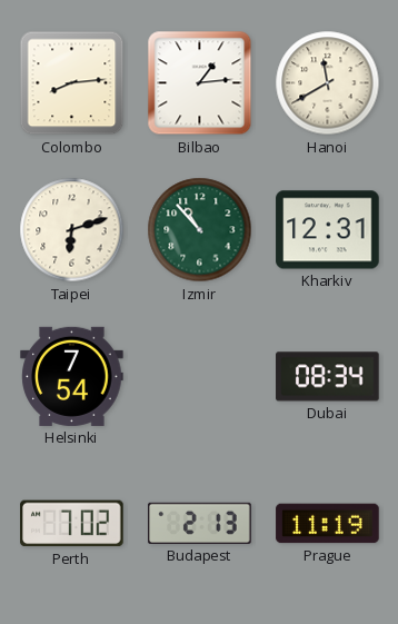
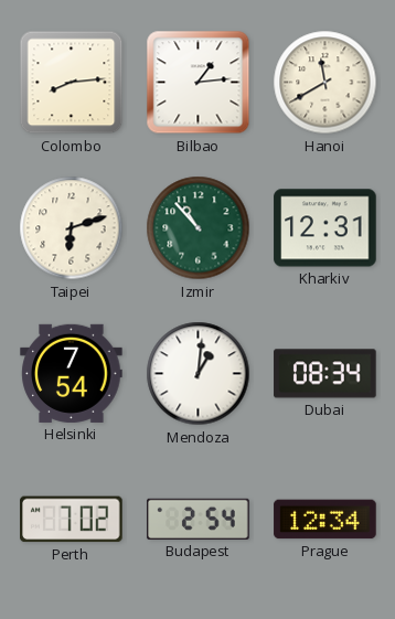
Mendoza: none -> 1:01
Budapest: 2:13 -> 2:54
Prague: 11:19 -> 12:34
